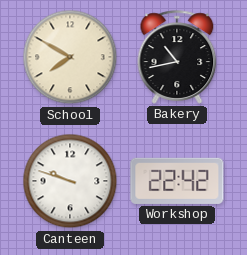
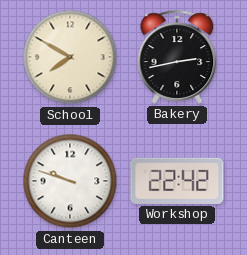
Bakery: 10:43 -> 2:43
